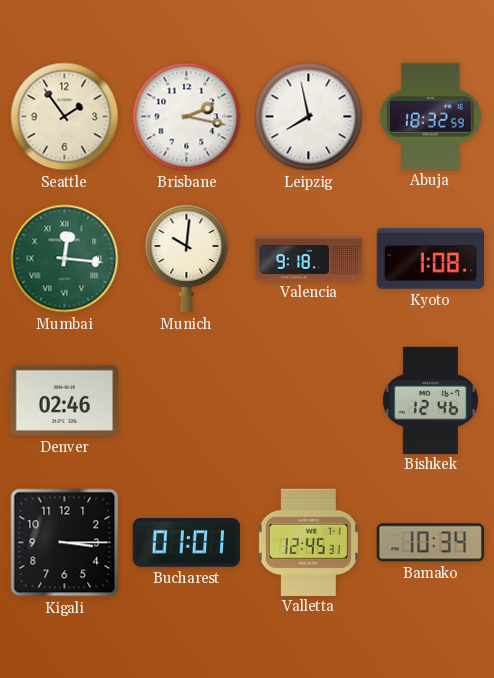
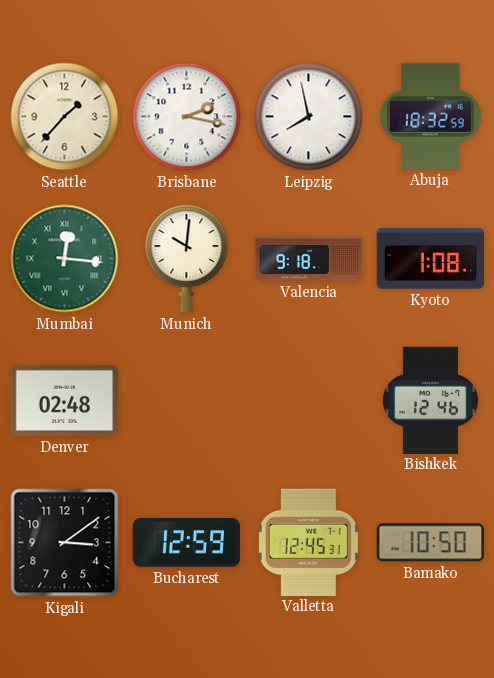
Seattle: 1:54 -> 1:37
Denver: 02:46 -> 02:48
Kigali: 3:15 -> 3:09
Bucharest: 01:01 -> 12:59
Bamako: 10:34 -> 10:50
